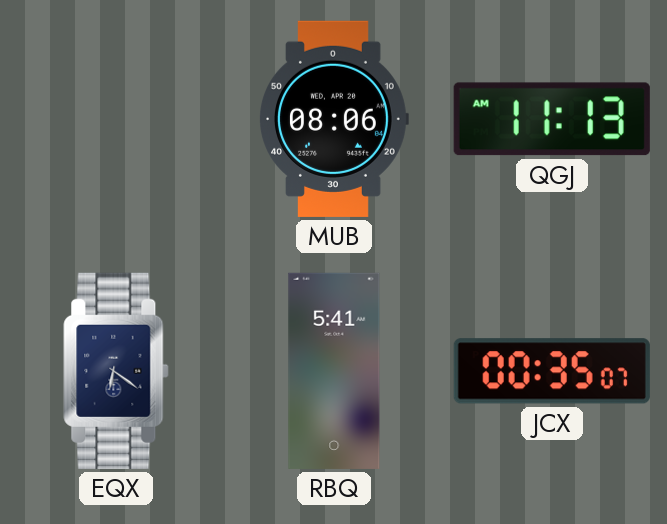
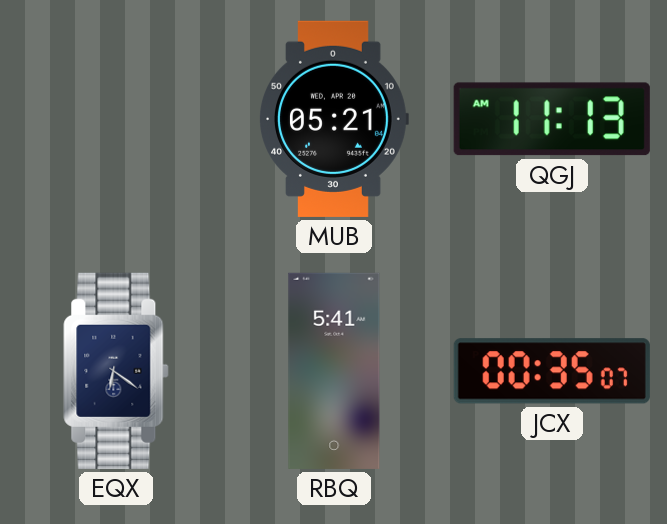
MUB: 08:06 -> 05:21
